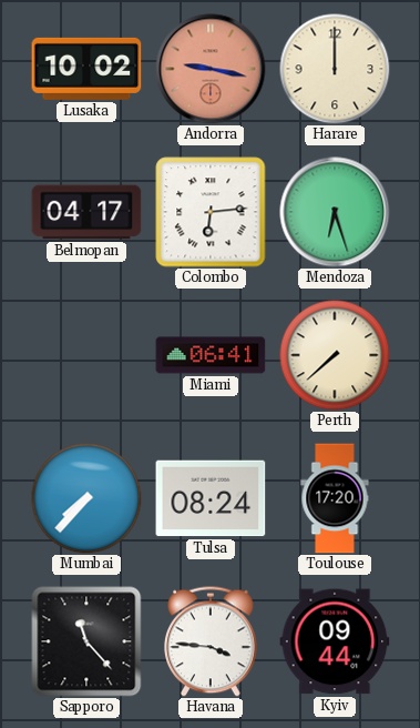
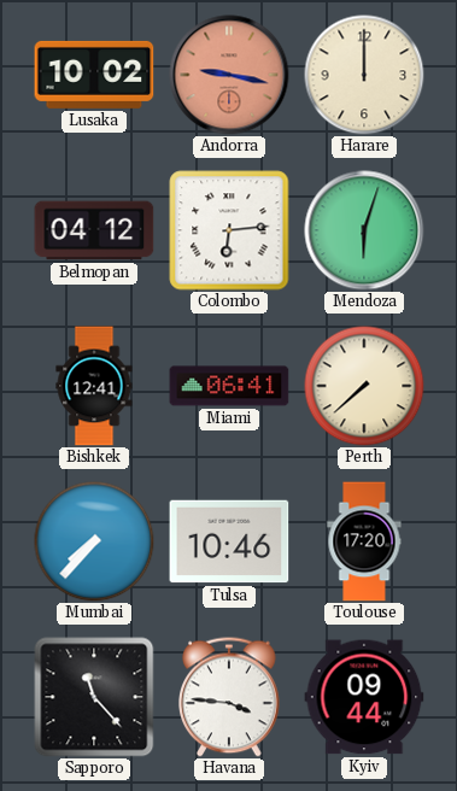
Belmopan: 04:17 -> 04:12
Mendoza: 6:27 -> 6:03
Bishkek: none -> 12:41
Tulsa: 08:24 -> 10:46
